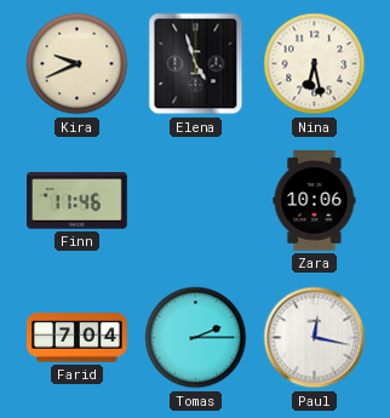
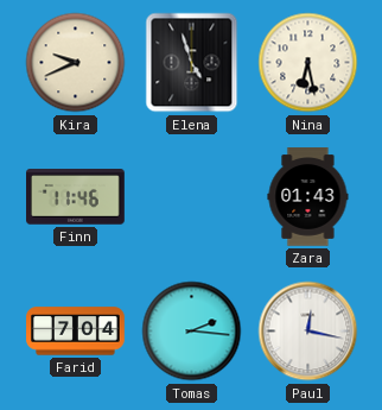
Zara: 10:06 -> 01:43
Tomas: 2:15 -> 2:16
